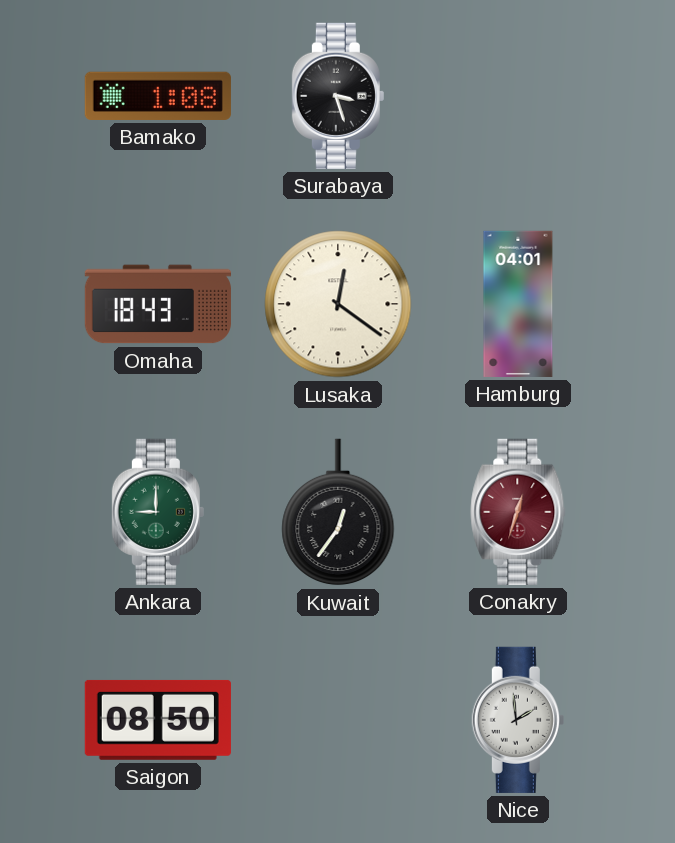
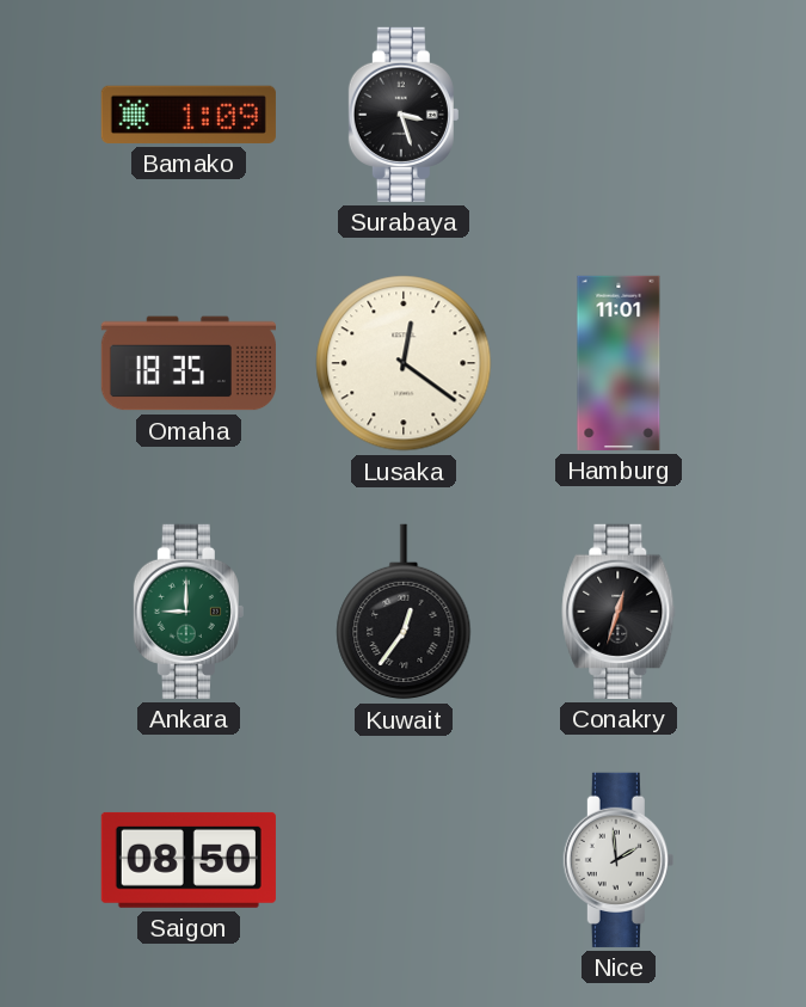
Bamako: 1:08 -> 1:09
Omaha: 18:43 -> 18:35
Hamburg: 04:01 -> 11:01
Conakry dial: burgundy -> black
